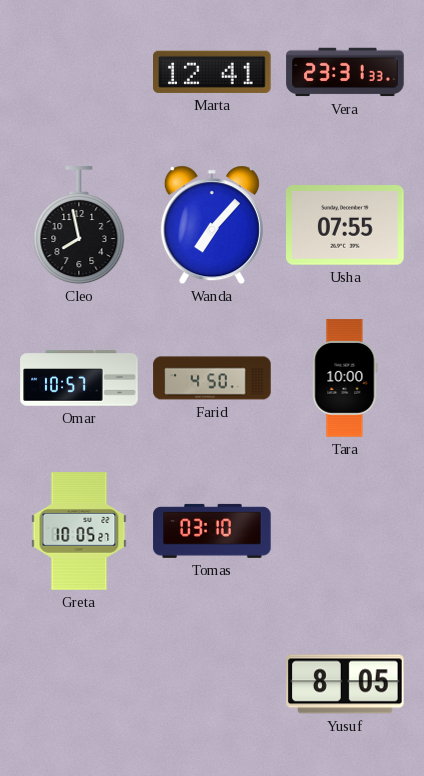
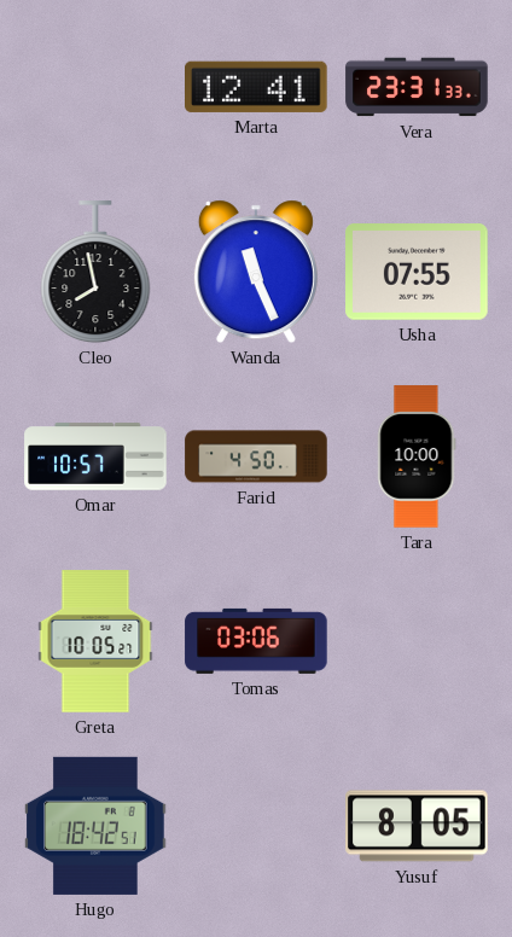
Wanda: 7:07 -> 11:26
Tomas: 03:10 -> 03:06
Hugo: none -> 18:42
